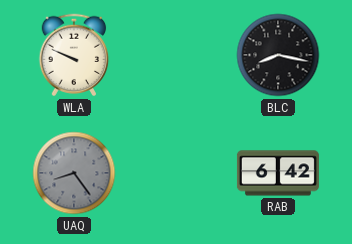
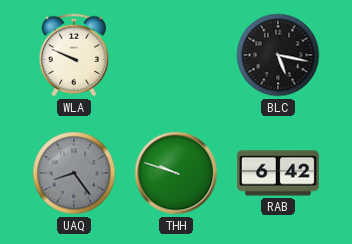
BLC: 8:17 -> 5:17
THH: none -> 9:48
